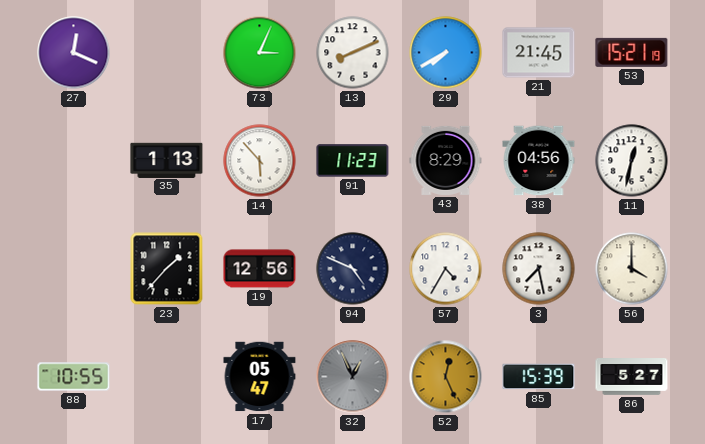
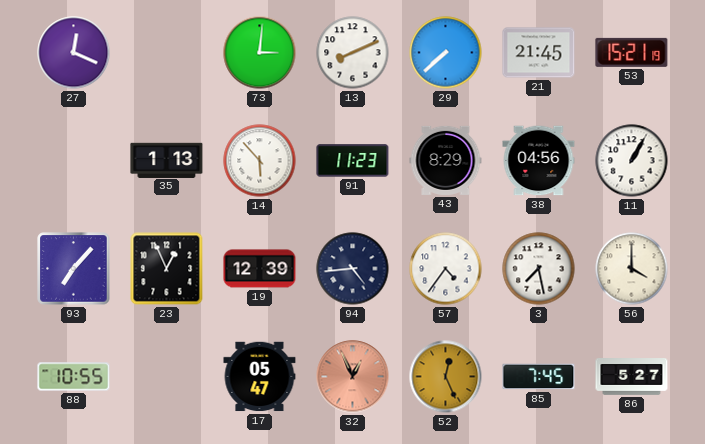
73: 3:04 -> 3:01
29: 7:40 -> 7:38
11: 12:32 -> 1:05
93: none -> 7:07
23: 1:37 -> 12:56
19: 12:56 -> 12:39
94: 4:49 -> 4:44
57: 4:35 -> 4:36
32 dial: grey -> salmon
85: 15:39 -> 7:45
